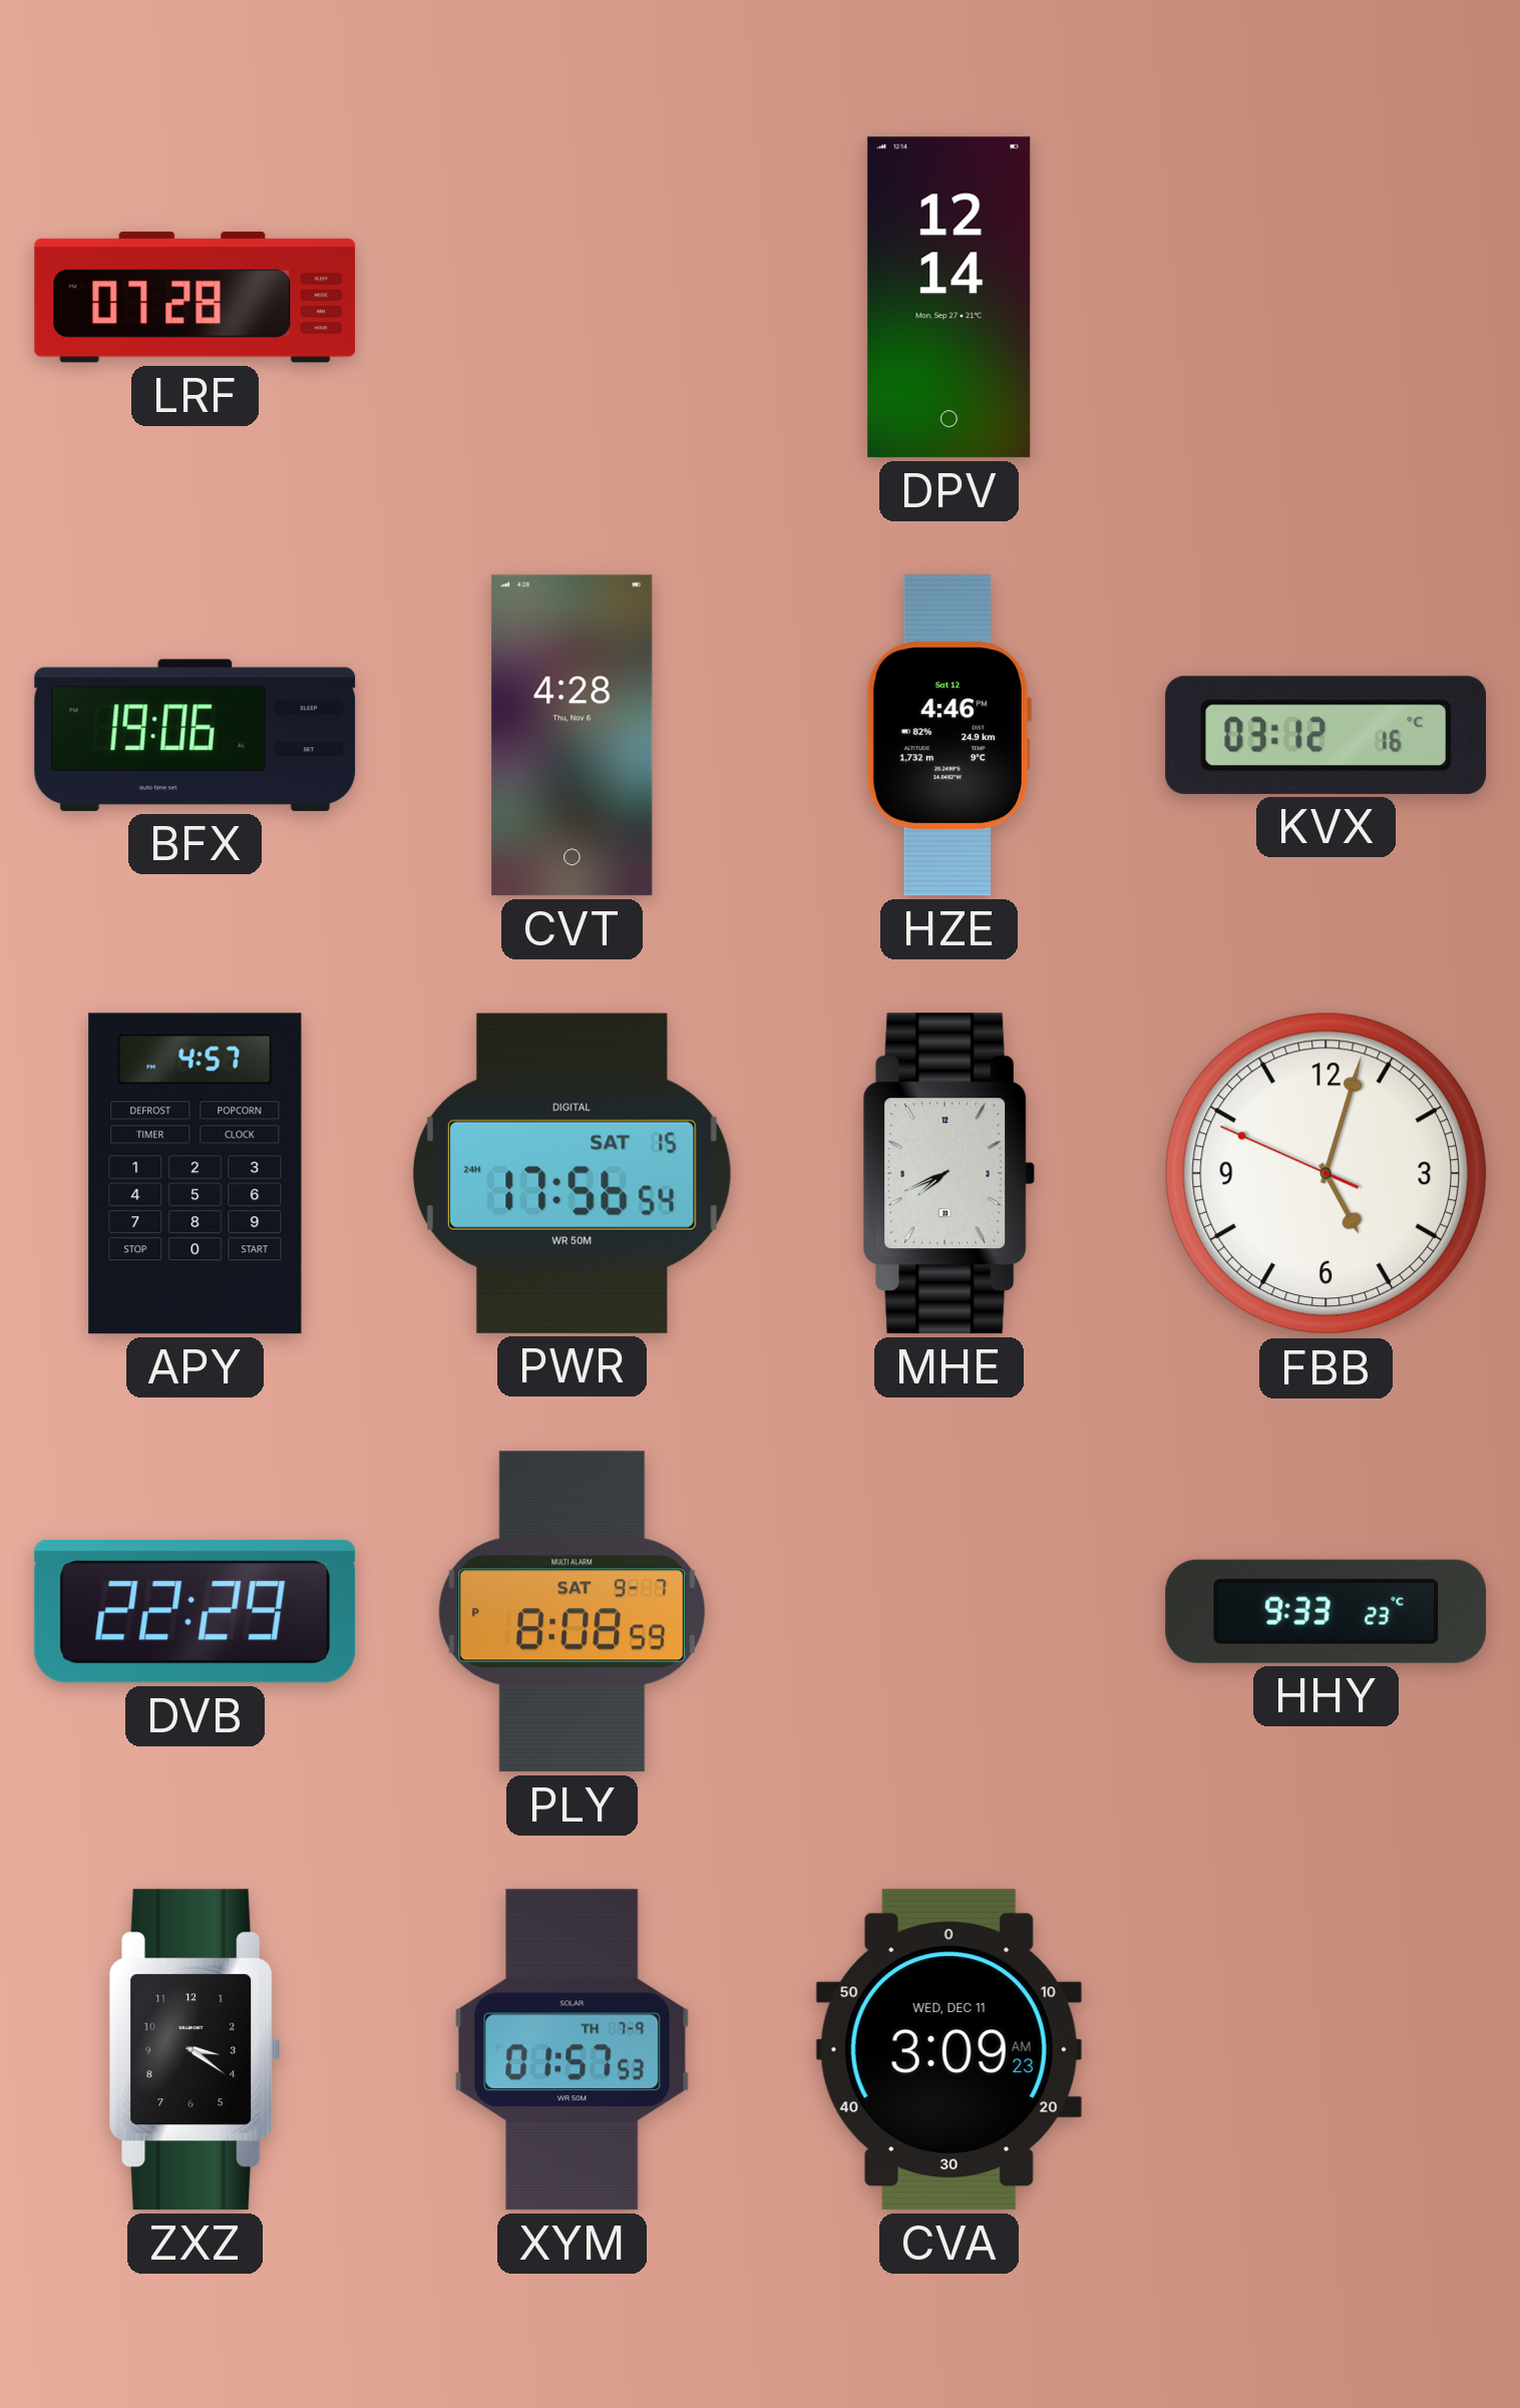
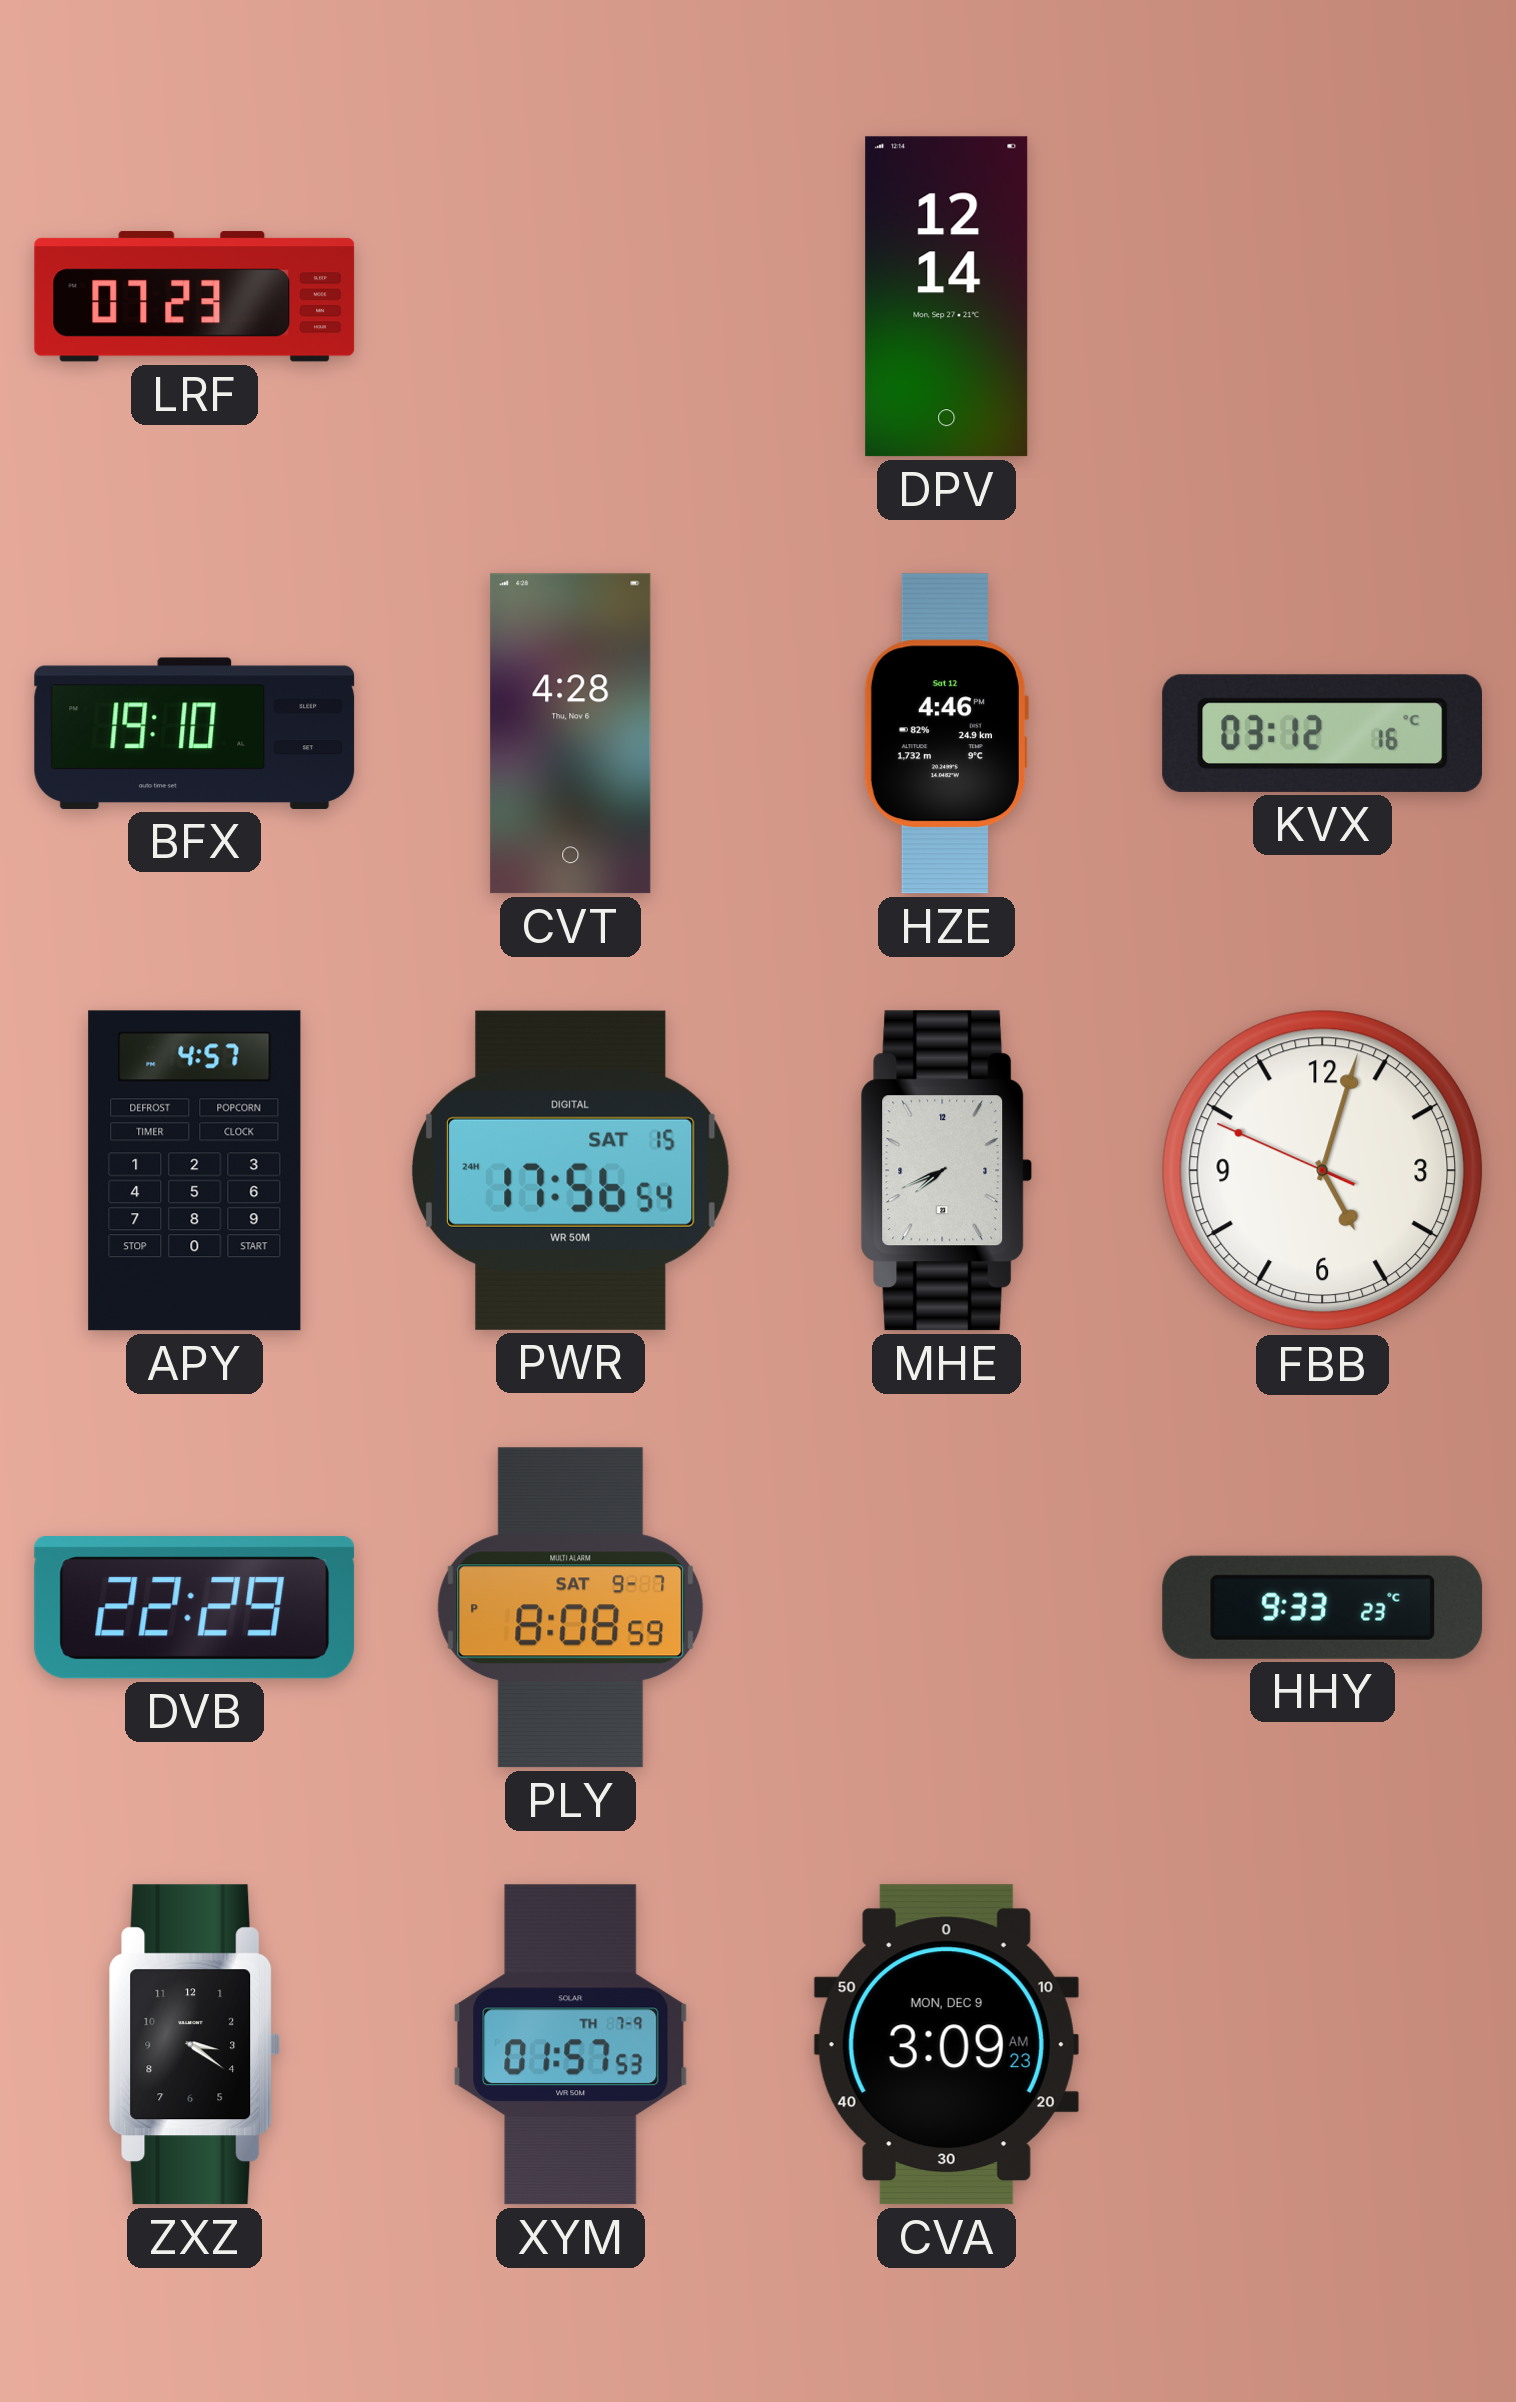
LRF: 07:28 -> 07:23
BFX: 19:06 -> 19:10
CVA date: WED, DEC 11 -> MON, DEC 9
